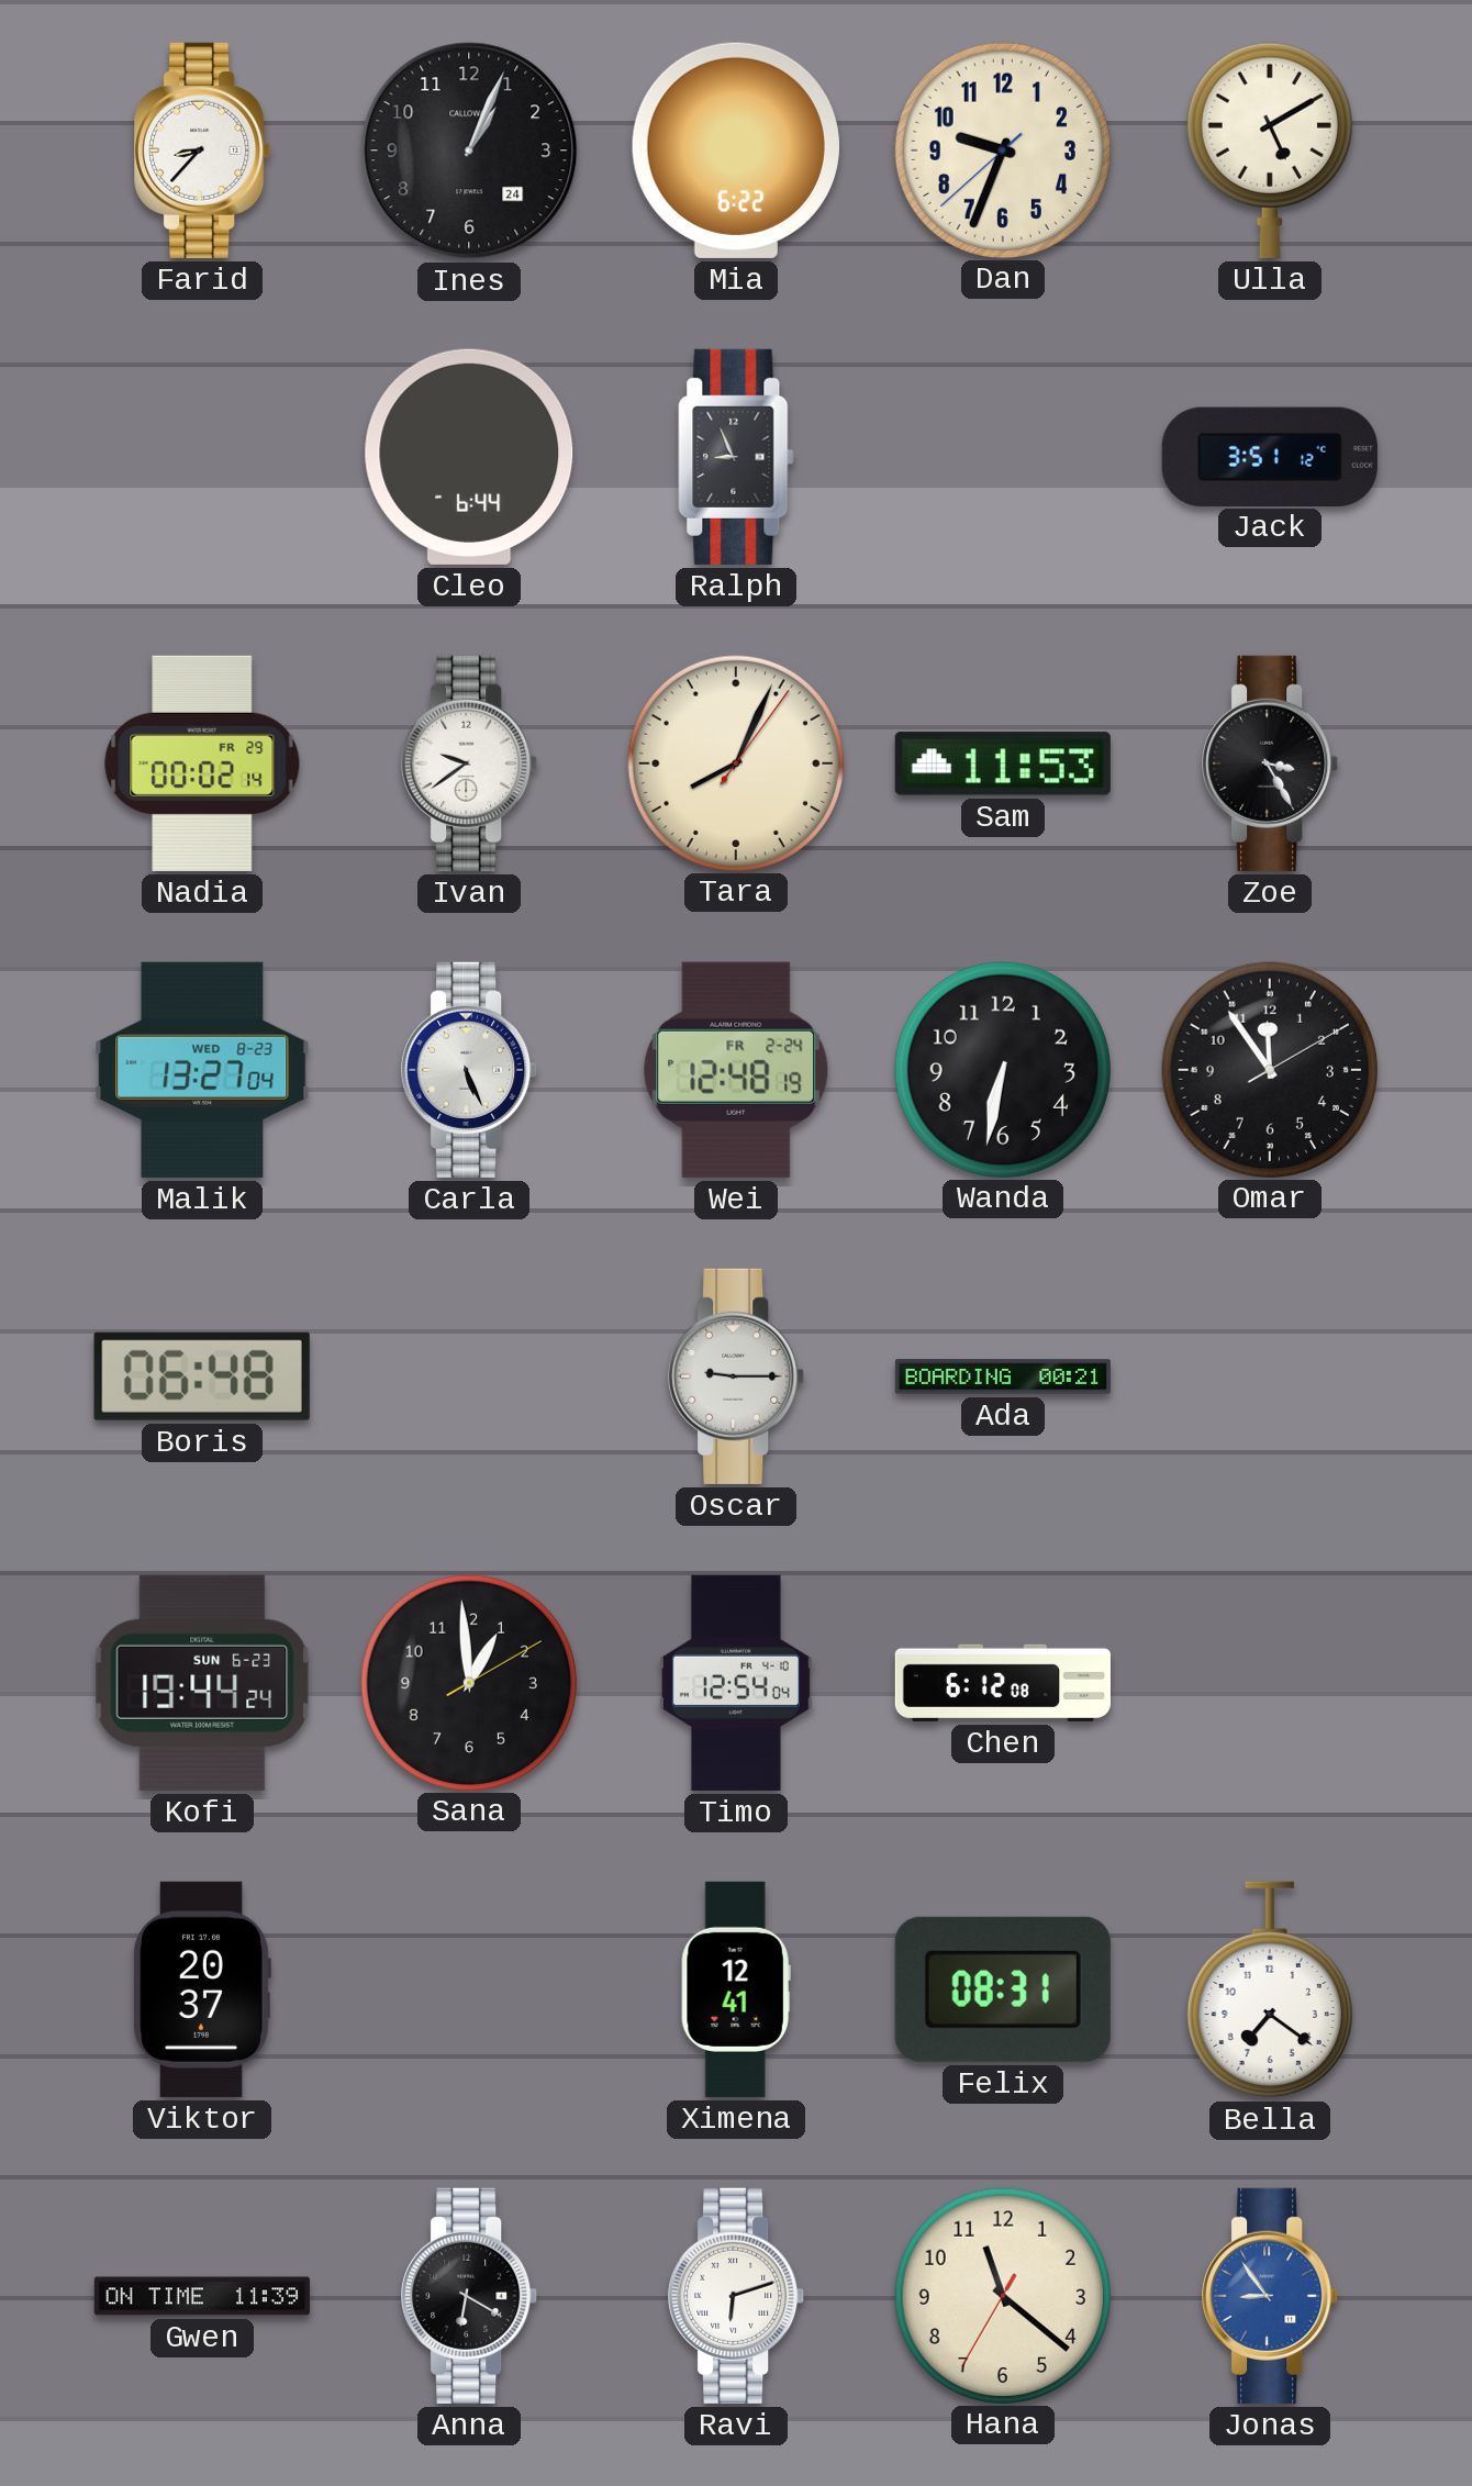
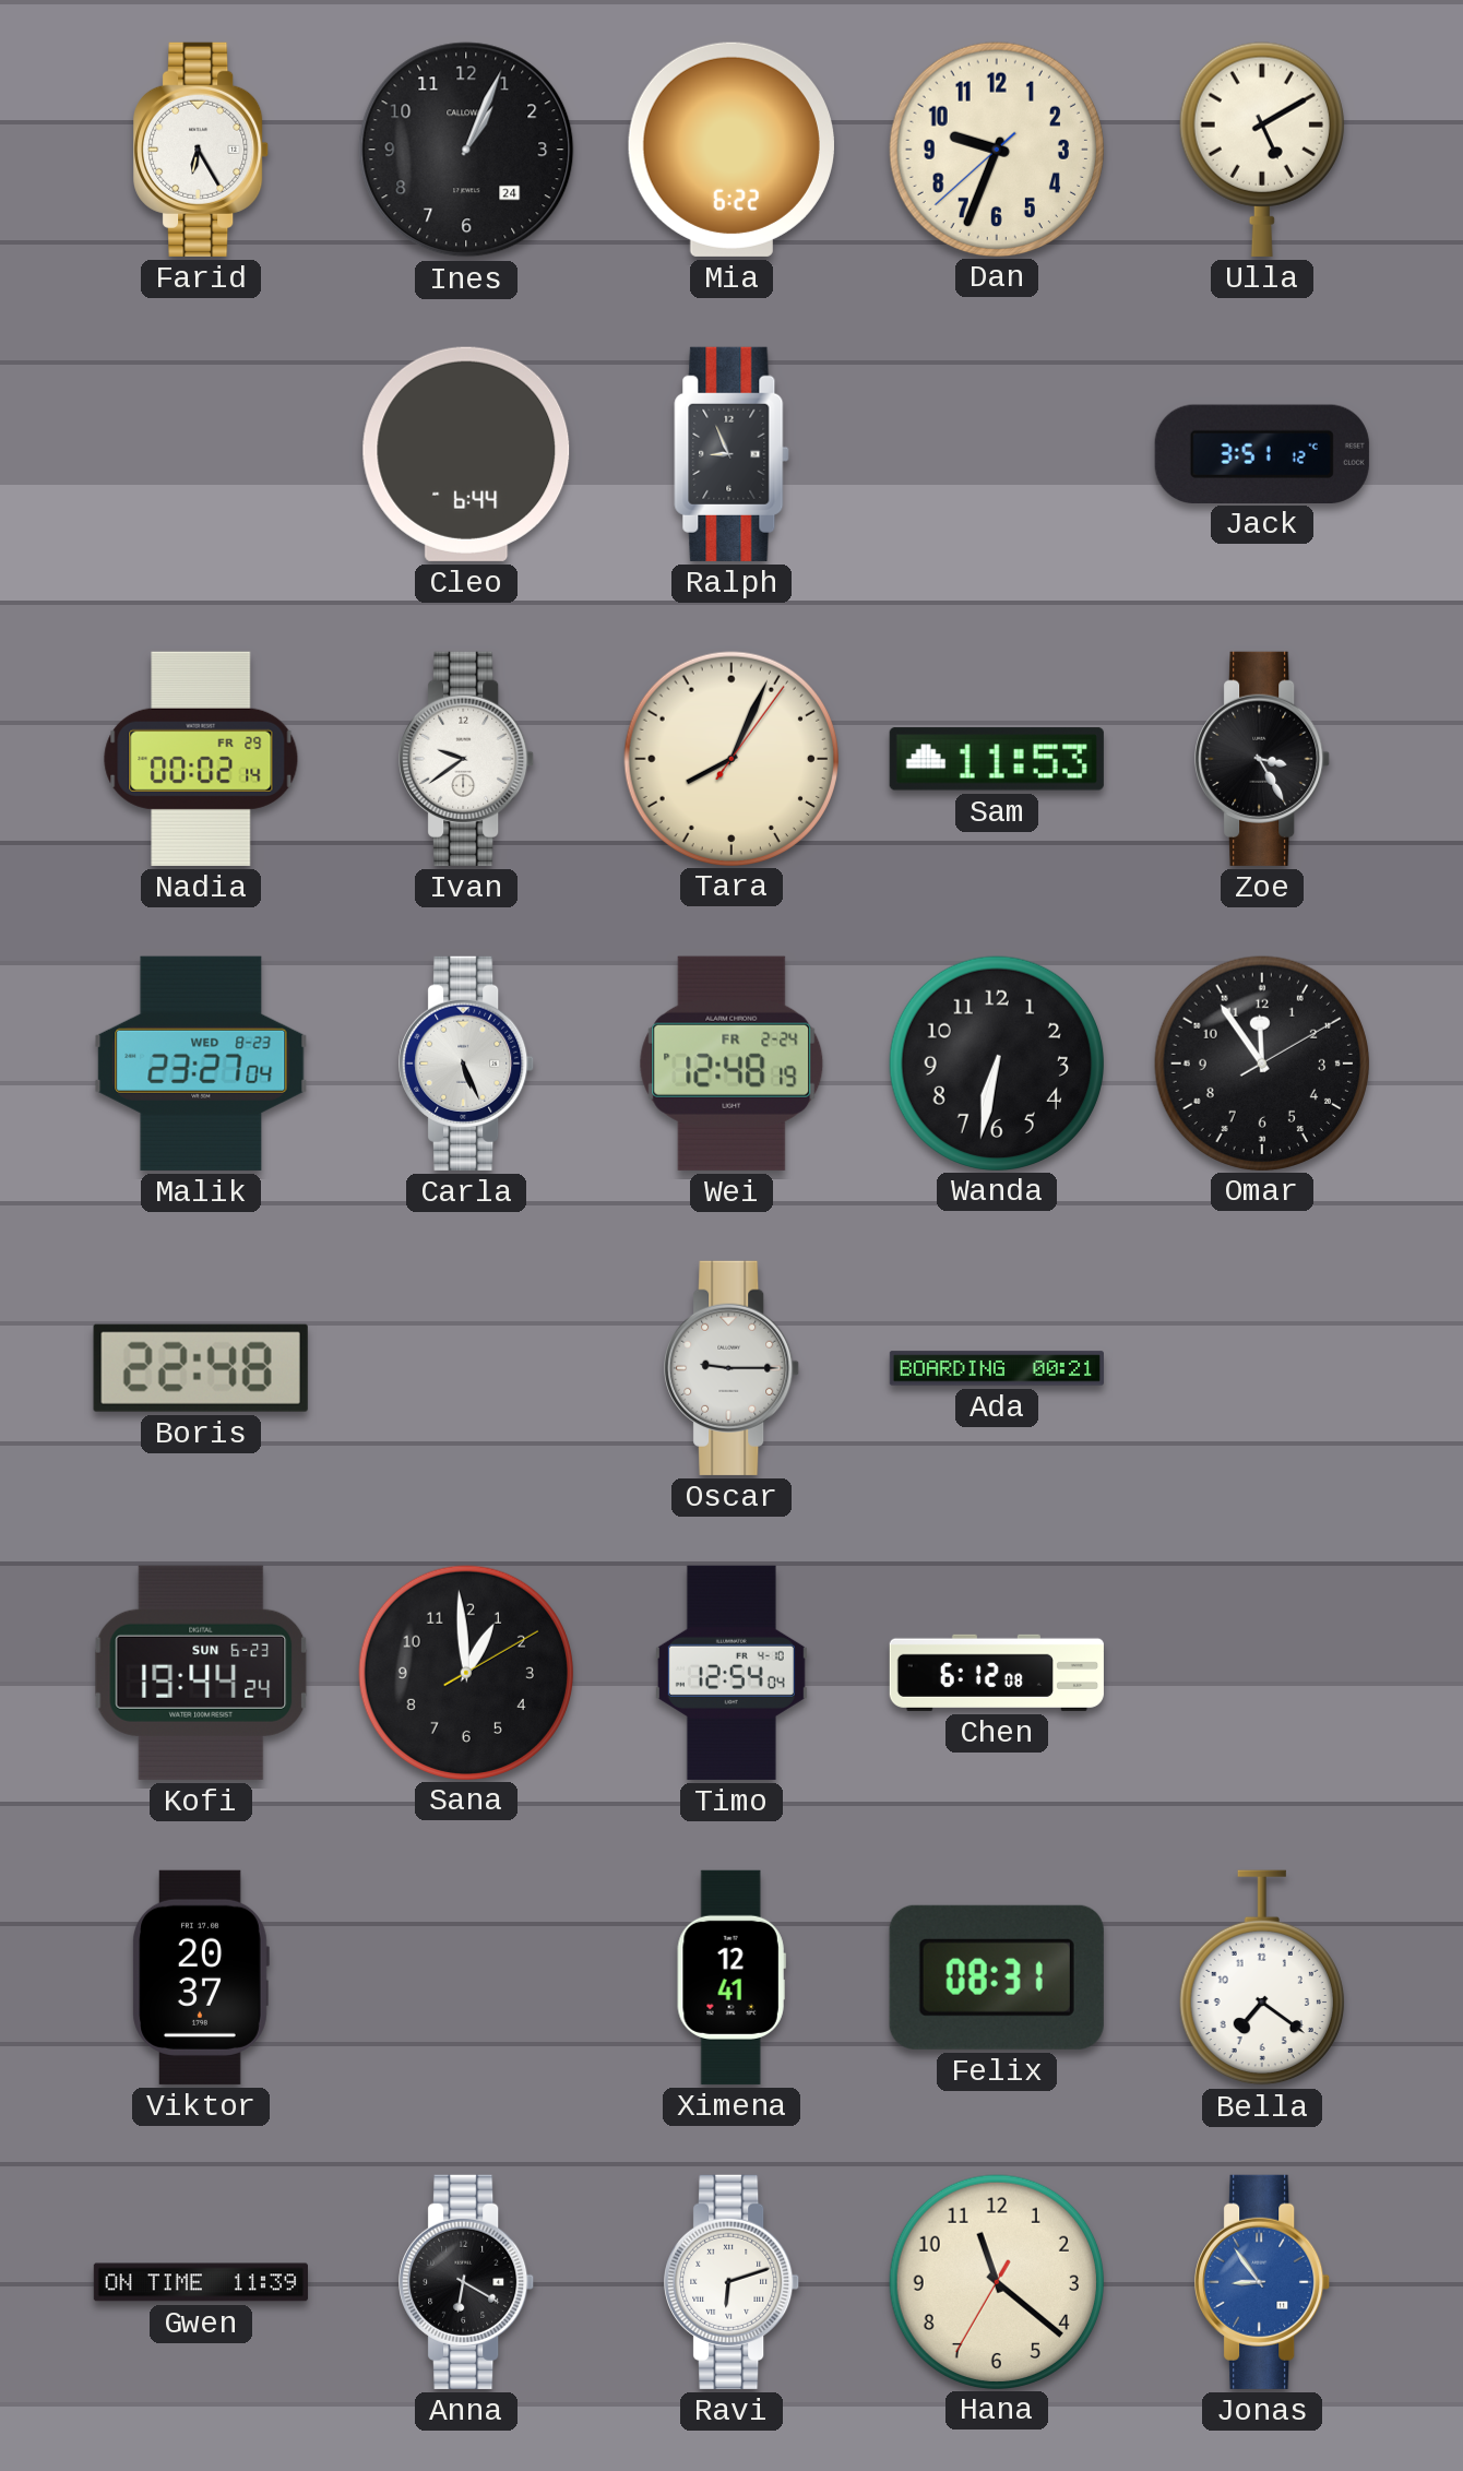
Farid: 8:37 -> 6:25
Malik: 13:27 -> 23:27
Boris: 06:48 -> 22:48
